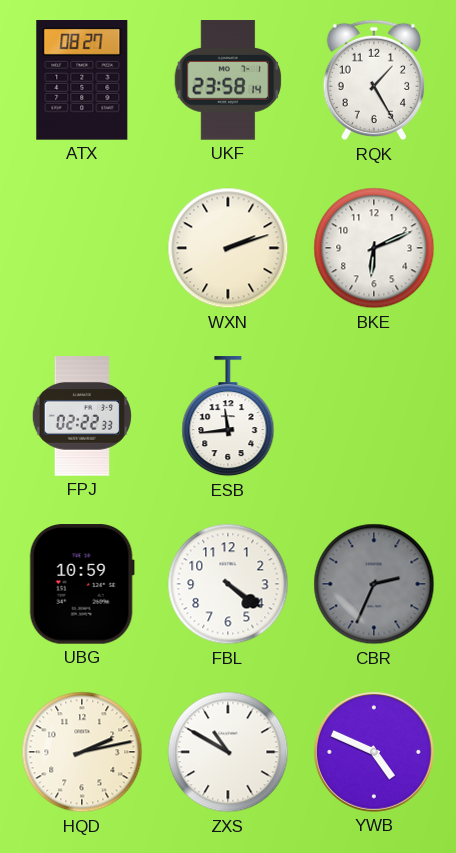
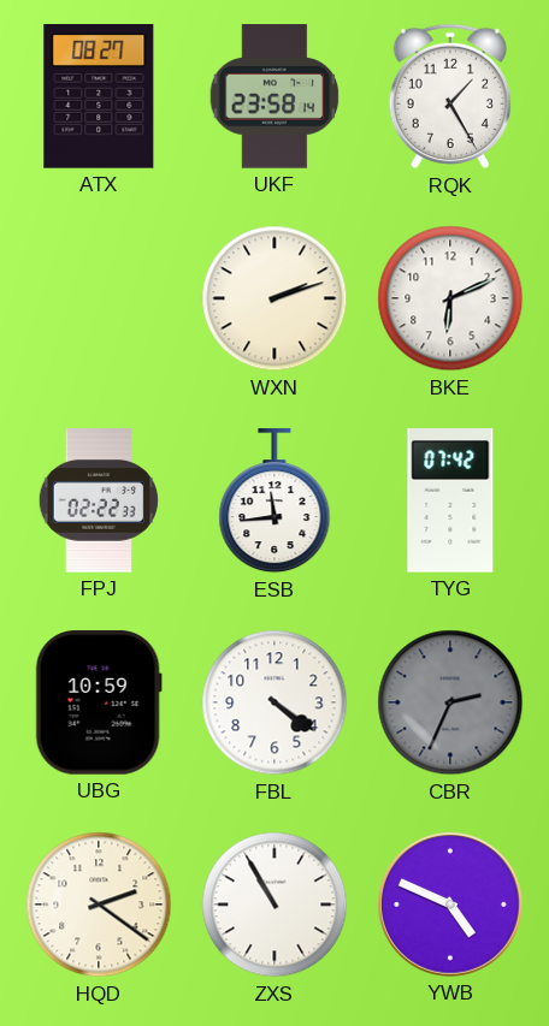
TYG: none -> 07:42
HQD: 2:13 -> 2:21
ZXS: 10:50 -> 10:55
